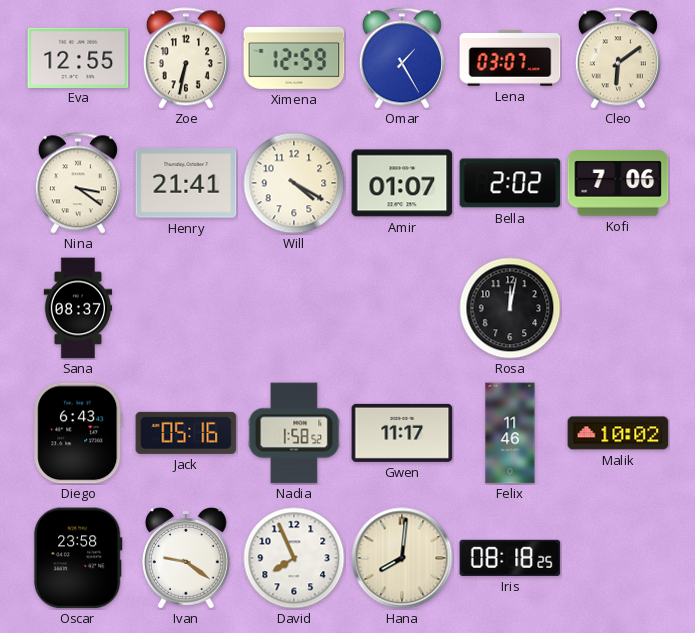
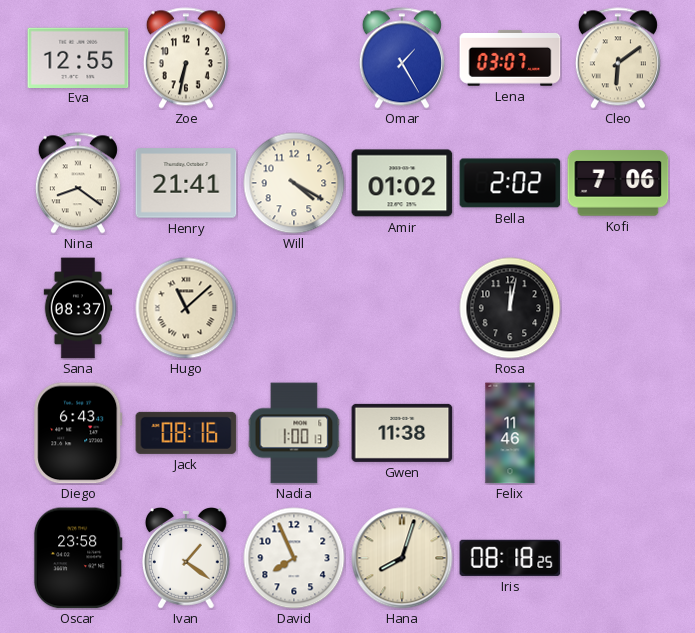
Ximena: 12:59 -> none
Nina: 3:21 -> 8:21
Amir: 01:07 -> 01:02
Hugo: none -> 11:08
Jack: 05:16 -> 08:16
Nadia: 1:58 -> 1:00
Gwen: 11:17 -> 11:38
Malik: 10:02 -> none
Ivan: 9:21 -> 1:21
Hana: 8:01 -> 8:03
